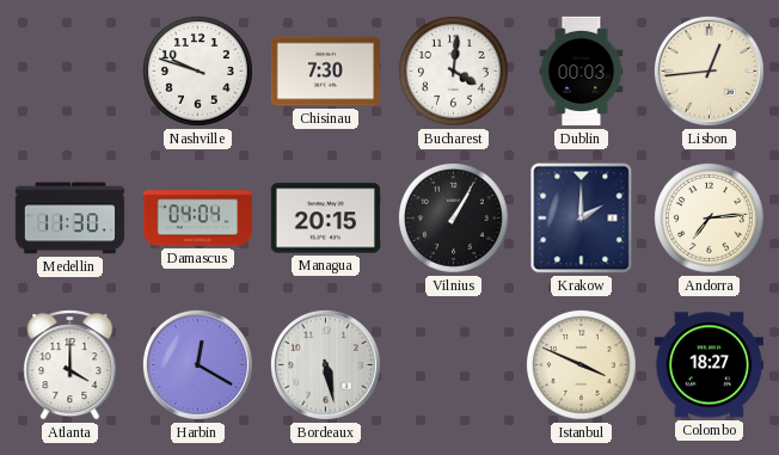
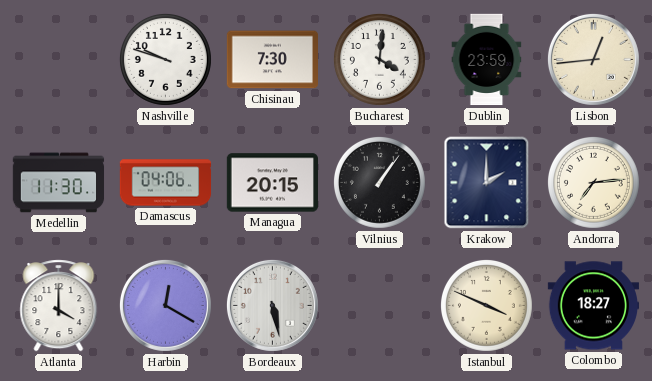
Dublin: 00:03 -> 23:59
Damascus: 04:04 -> 04:06
Vilnius: 1:05 -> 1:06
